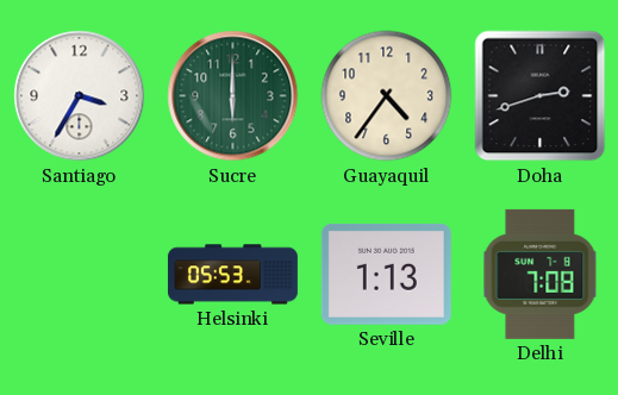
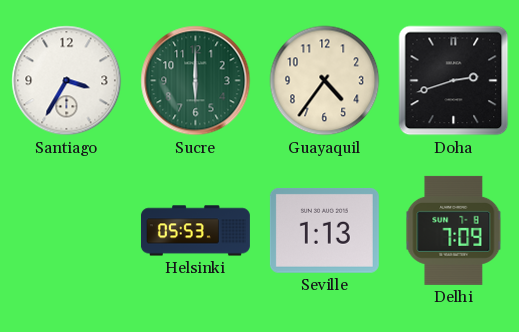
Delhi: 7:08 -> 7:09
